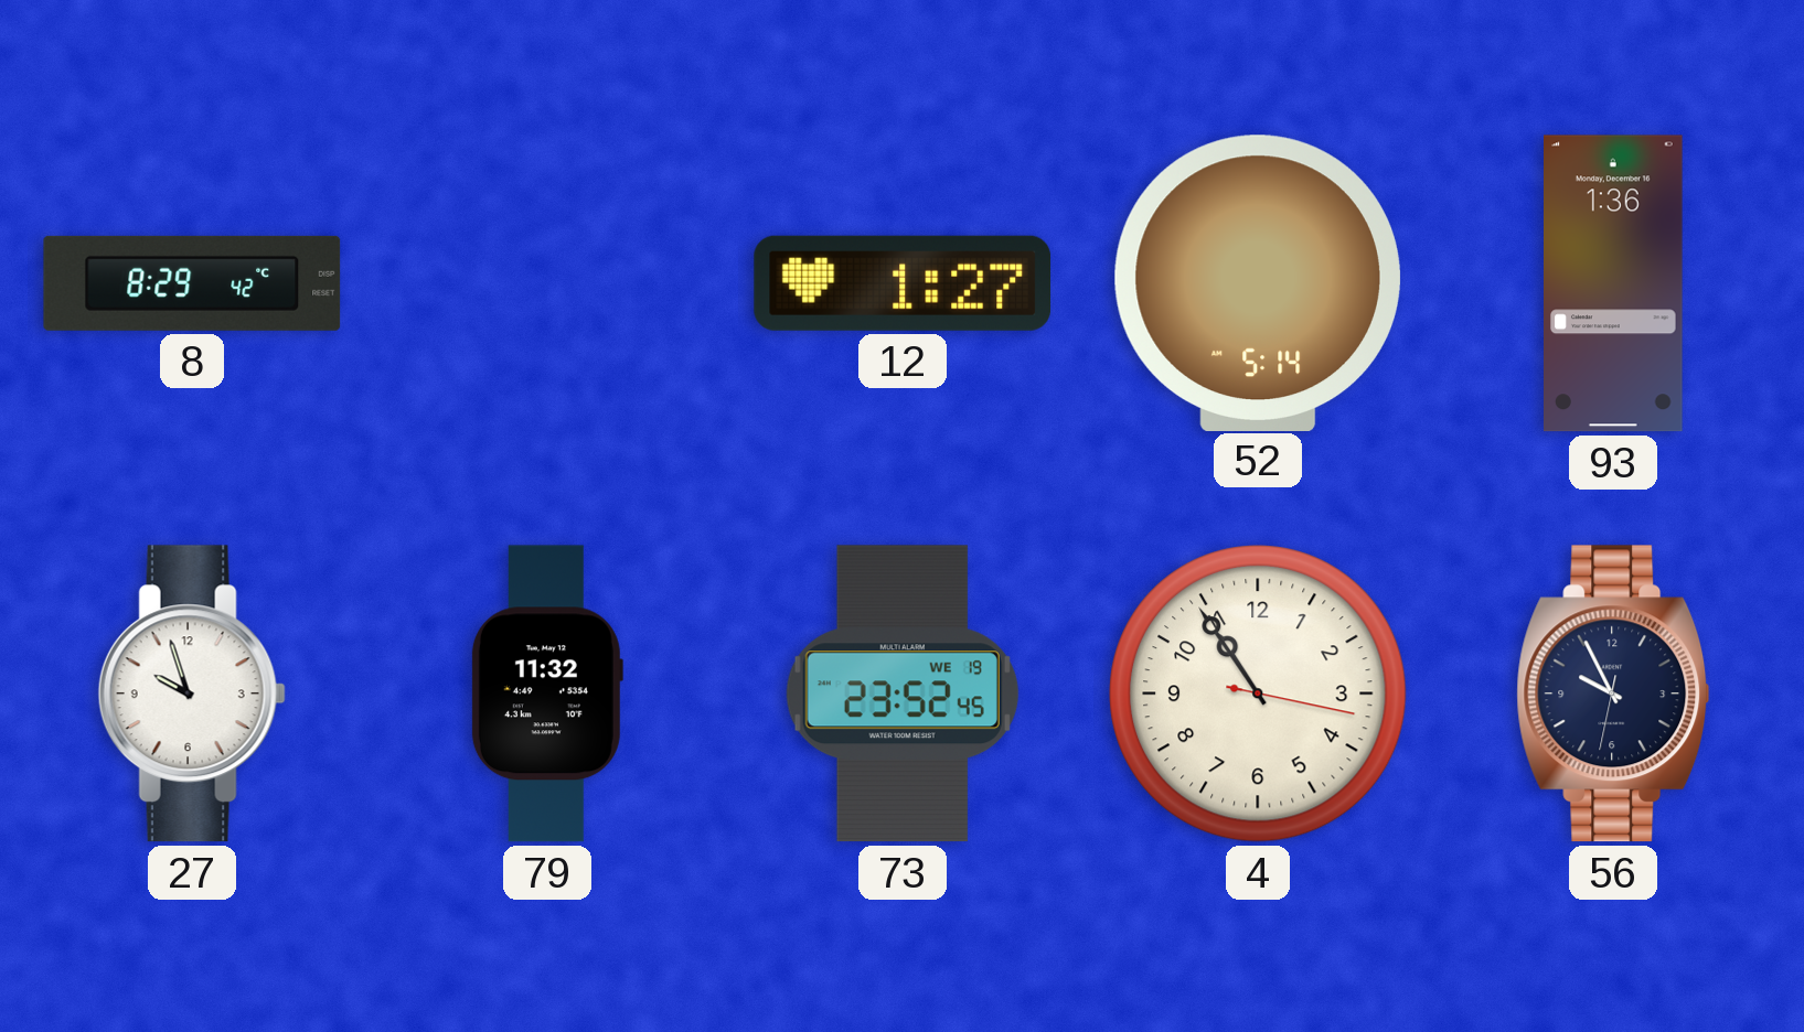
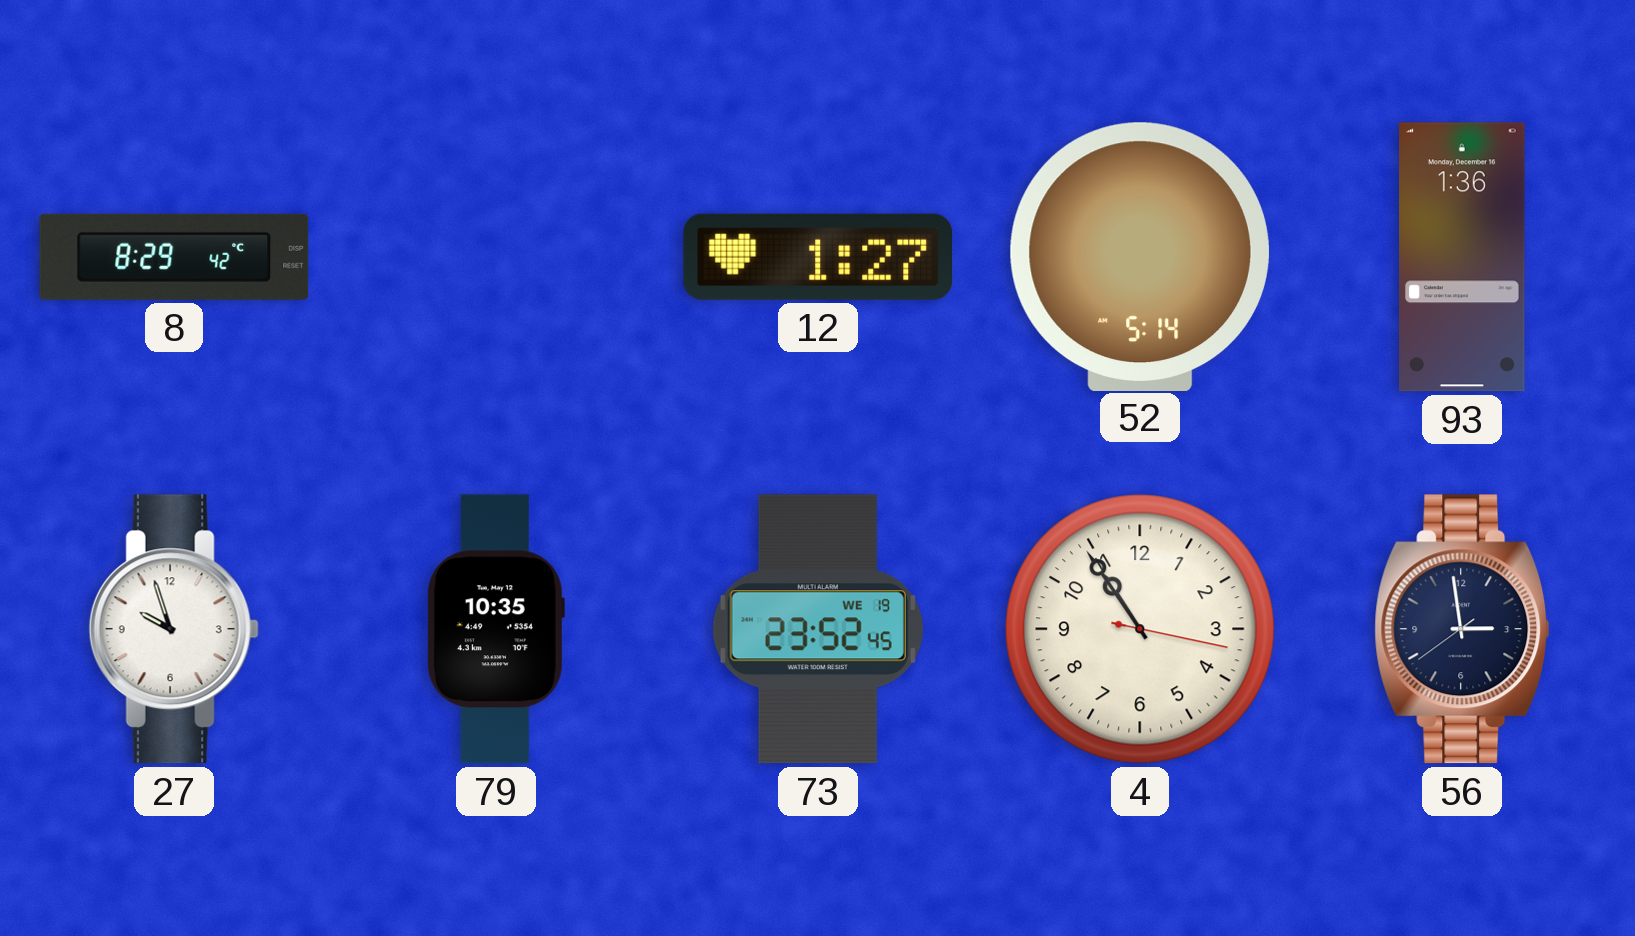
79: 11:32 -> 10:35
56: 9:55 -> 2:58
